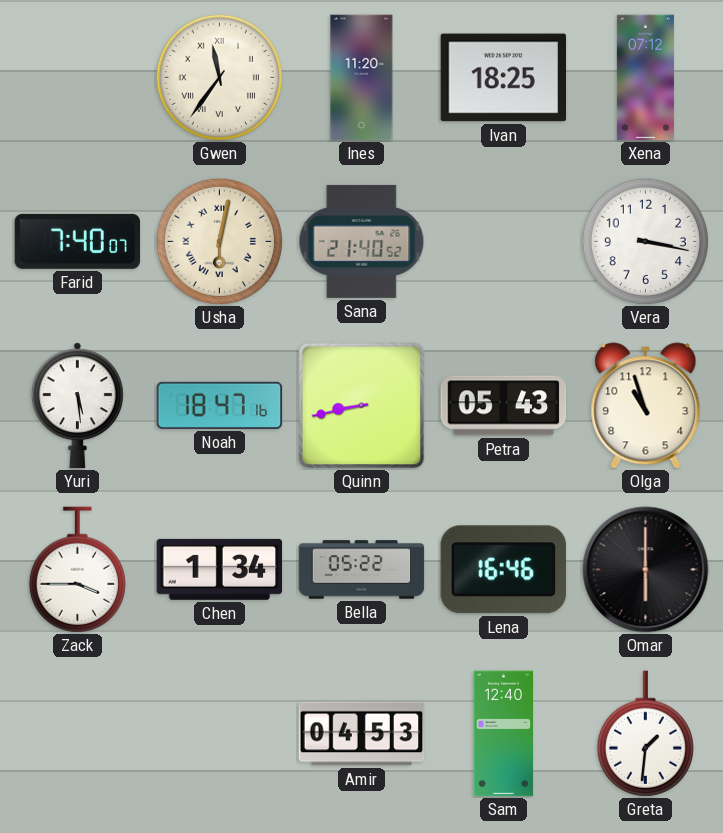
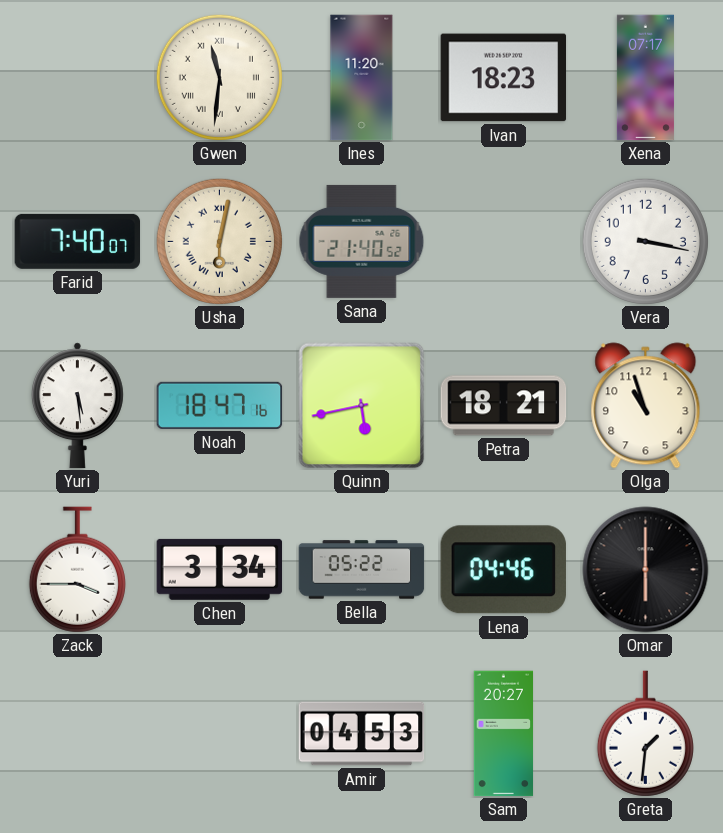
Gwen: 11:36 -> 11:31
Ivan: 18:25 -> 18:23
Xena: 07:12 -> 07:17
Quinn: 8:43 -> 5:43
Petra: 05:43 -> 18:21
Chen: 1:34 -> 3:34
Lena: 16:46 -> 04:46
Sam: 12:40 -> 20:27
